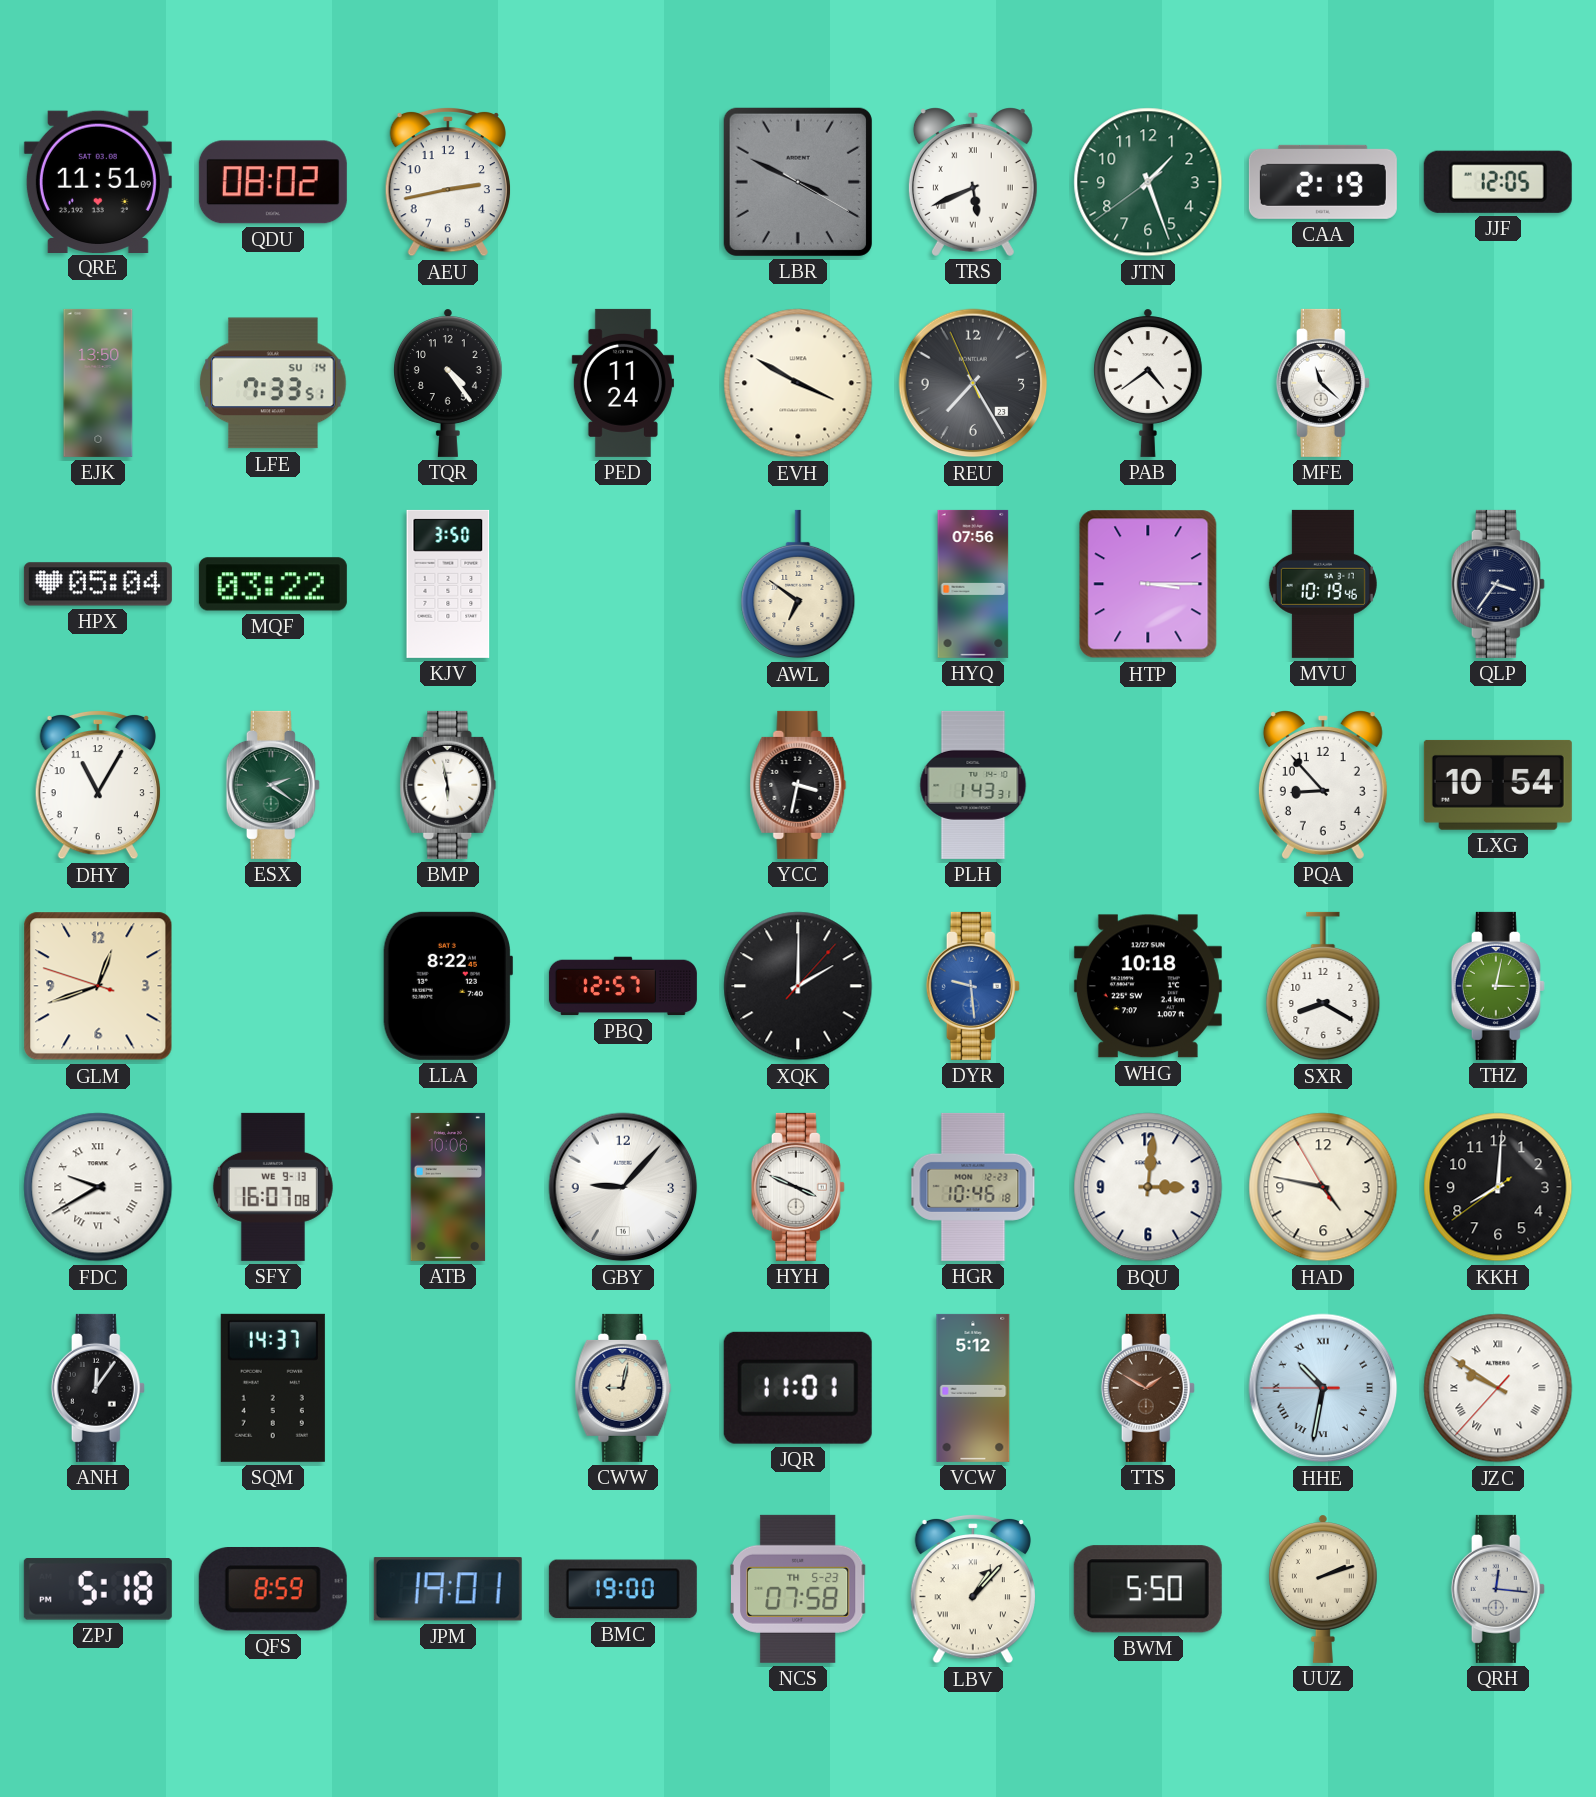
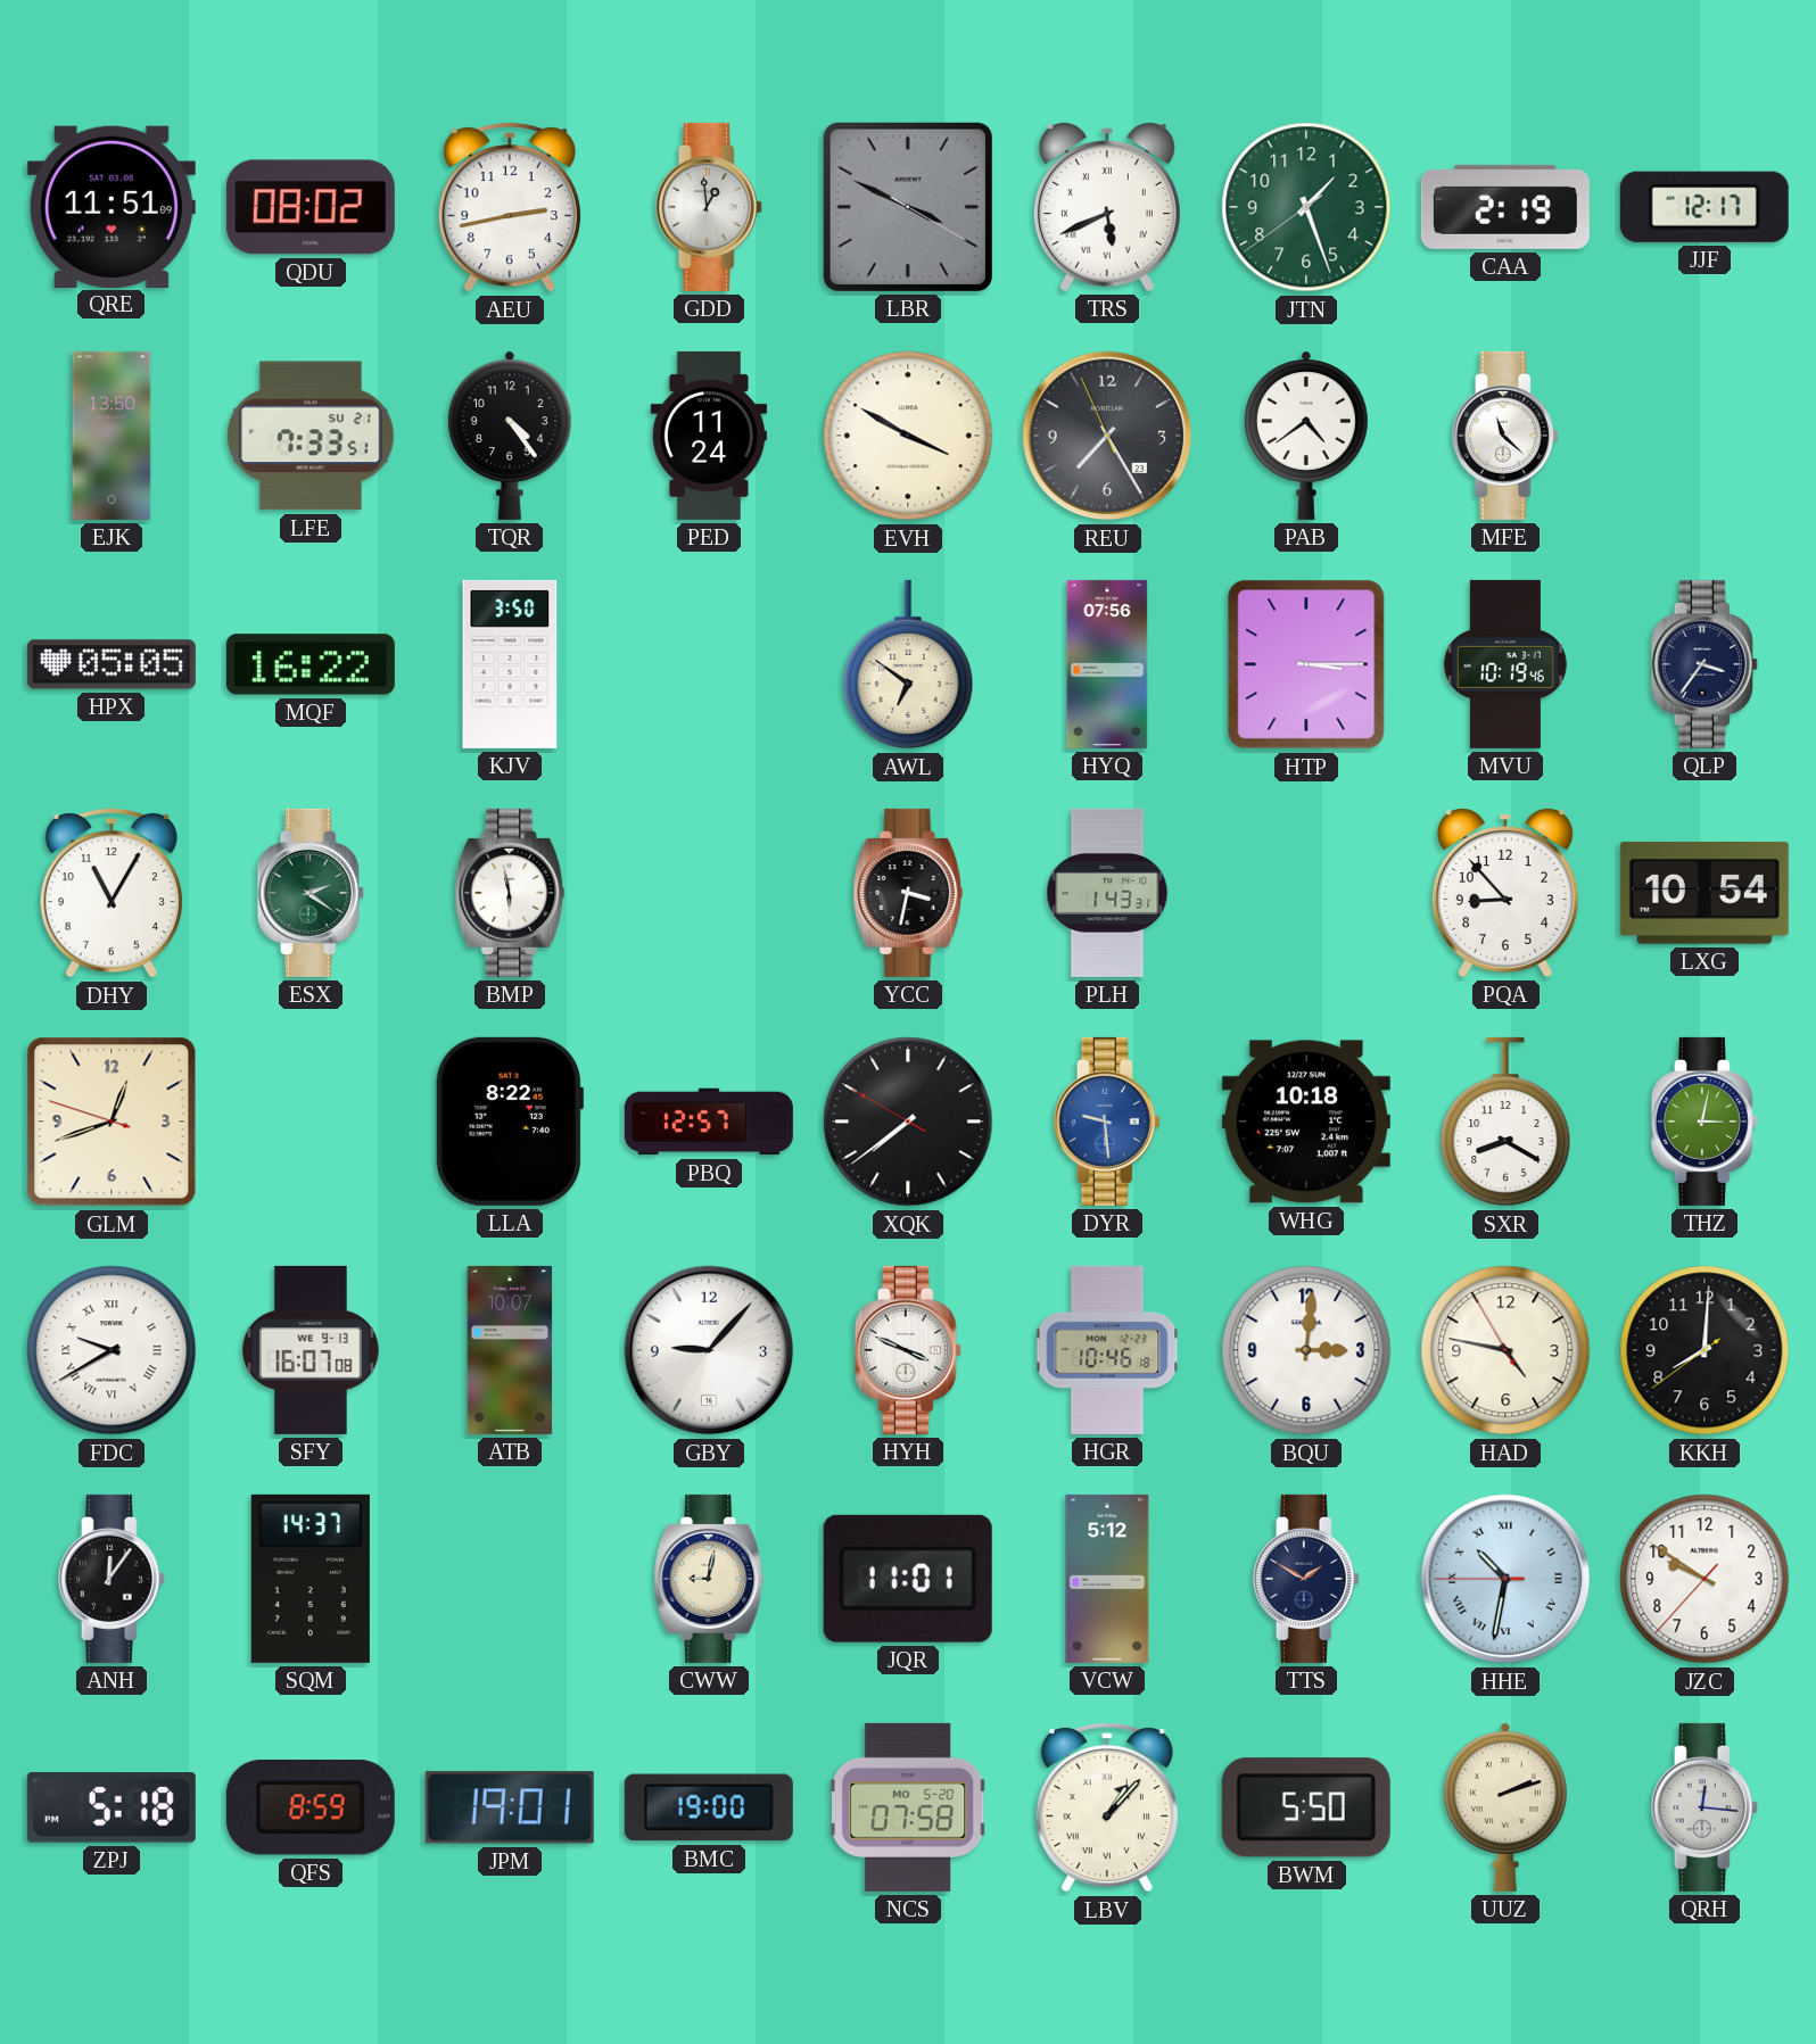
GDD: none -> 12:59
JJF: 12:05 -> 12:17
LFE date: SU 14 -> SU 21
HPX: 05:04 -> 05:05
MQF: 03:22 -> 16:22
XQK: 2:00 -> 7:38
ATB: 10:06 -> 10:07
TTS dial: brown -> navy
JZC numerals: Roman -> Arabic
NCS date: TH 5-23 -> MO 5-20
